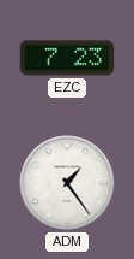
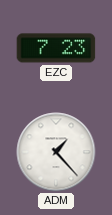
ADM: 1:24 -> 1:23
